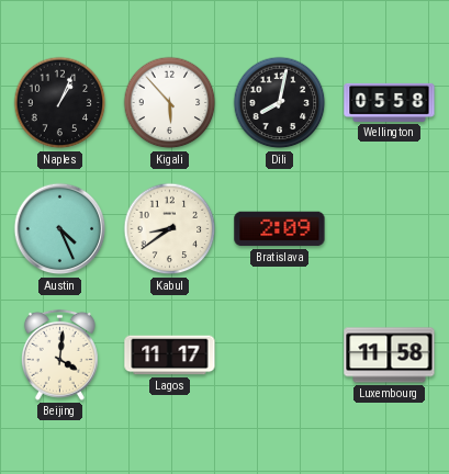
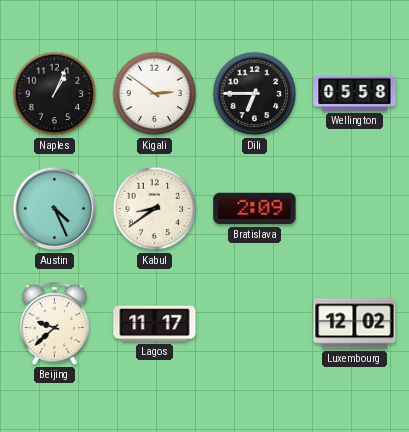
Kigali: 5:53 -> 2:51
Dili: 8:02 -> 6:45
Beijing: 4:01 -> 9:38
Luxembourg: 11:58 -> 12:02
